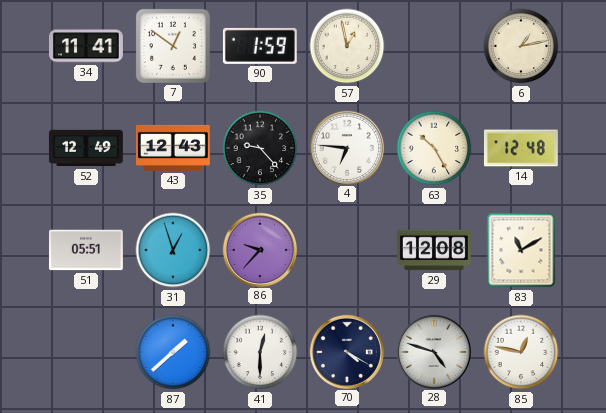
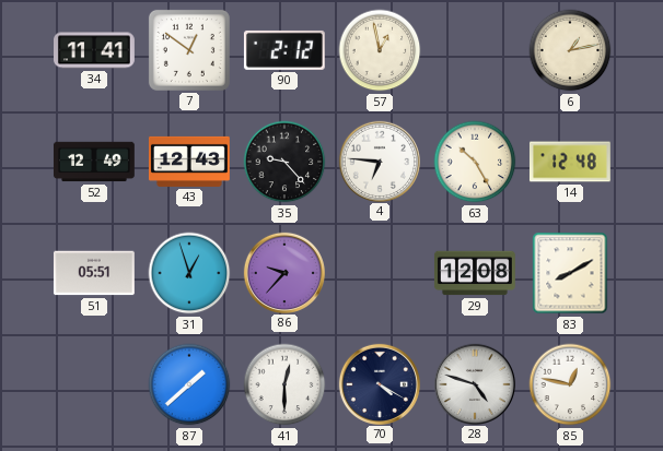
90: 1:59 -> 2:12
83: 11:10 -> 8:10
